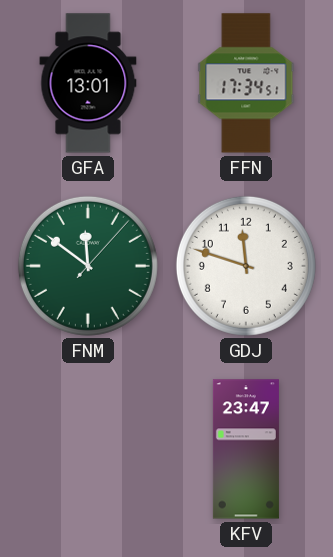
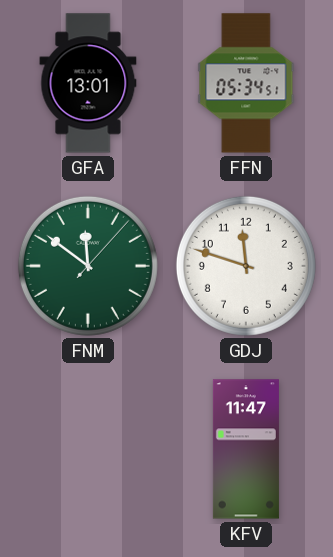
FFN: 17:34 -> 05:34
KFV: 23:47 -> 11:47
